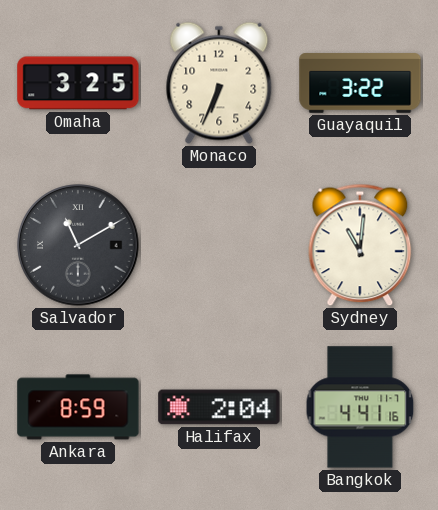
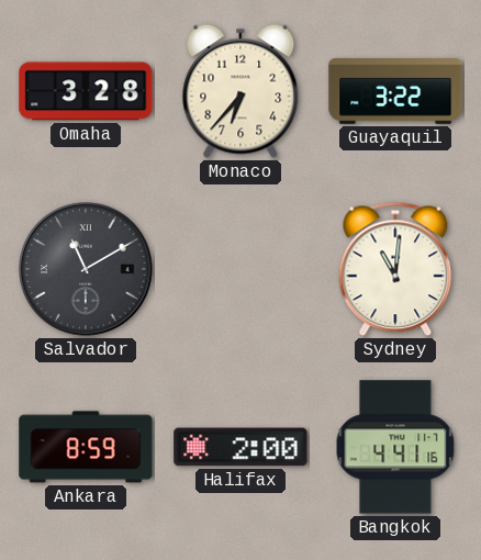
Omaha: 3:25 -> 3:28
Monaco: 6:34 -> 6:37
Halifax: 2:04 -> 2:00
